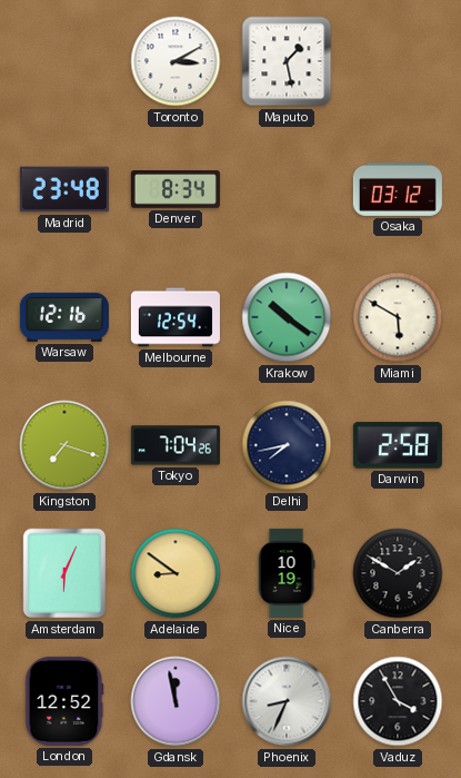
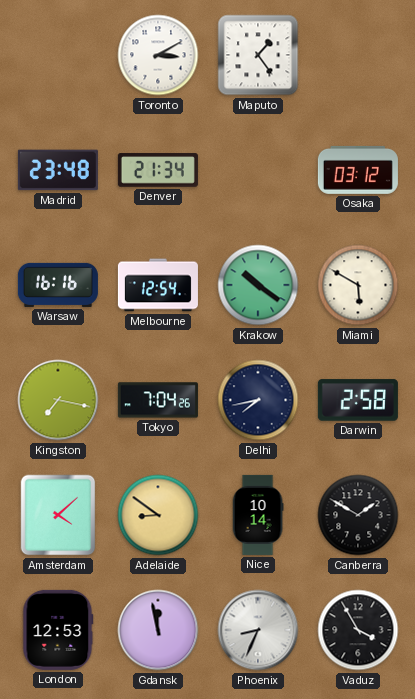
Maputo: 1:28 -> 1:24
Denver: 8:34 -> 21:34
Warsaw: 12:16 -> 16:16
Kingston: 7:18 -> 7:17
Amsterdam: 6:04 -> 4:08
Nice: 10:19 -> 10:14
London: 12:52 -> 12:53
